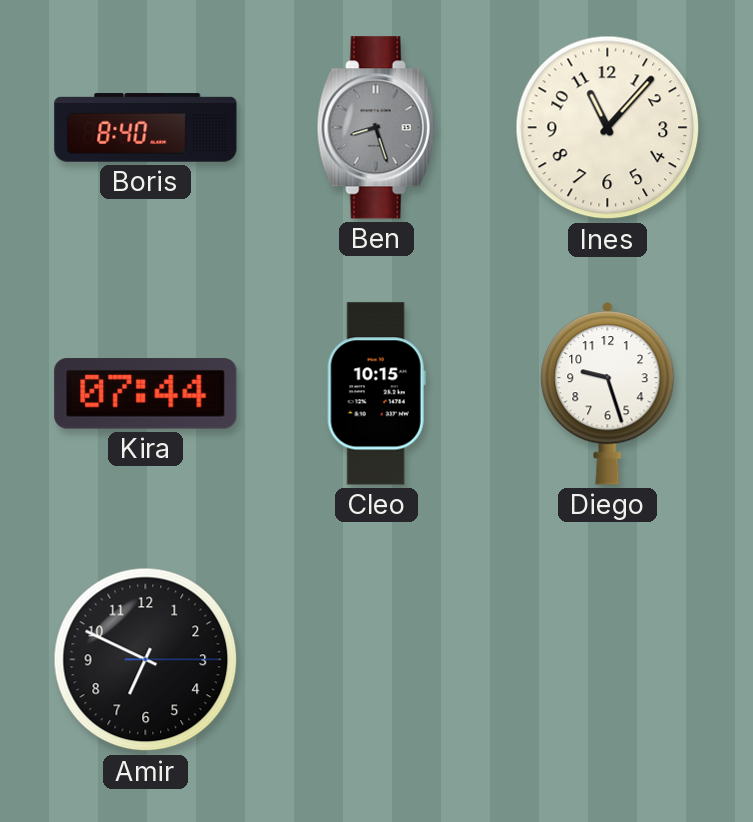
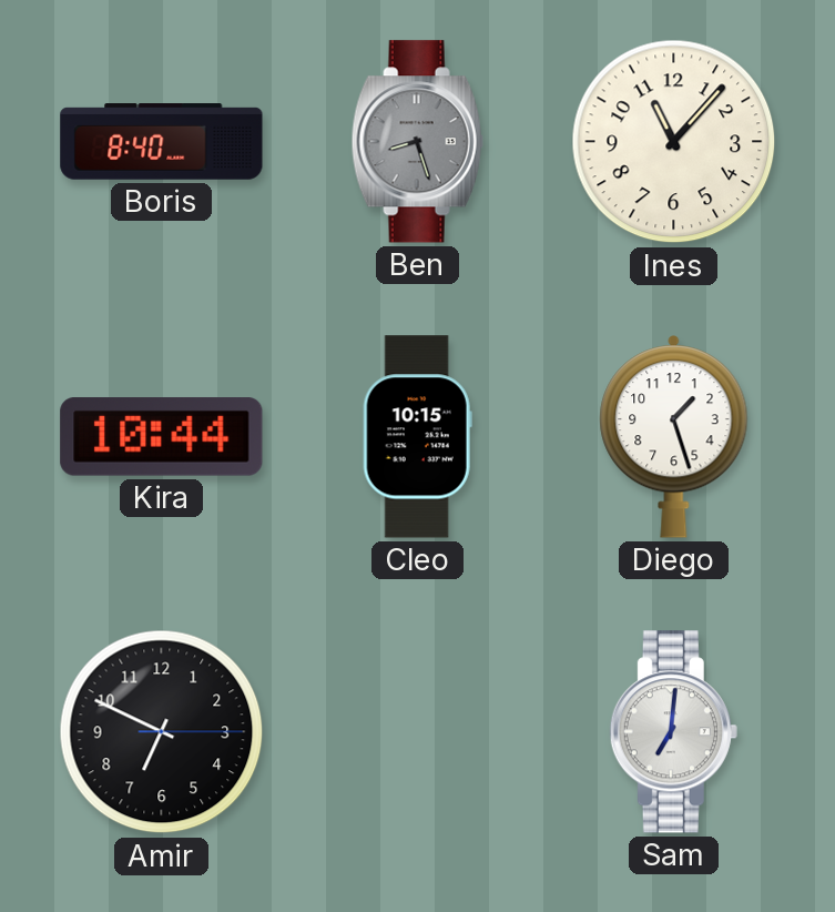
Kira: 07:44 -> 10:44
Diego: 9:27 -> 1:27
Sam: none -> 7:01
